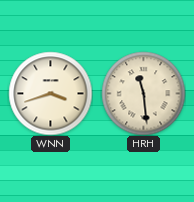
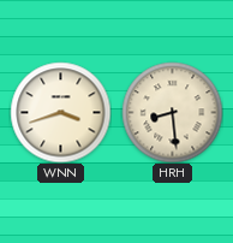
HRH: 11:29 -> 8:29
